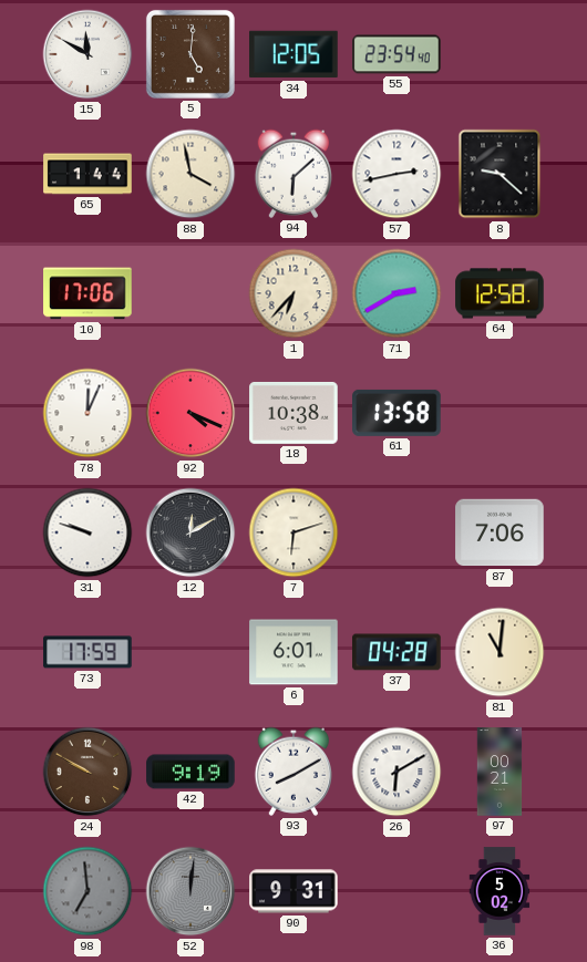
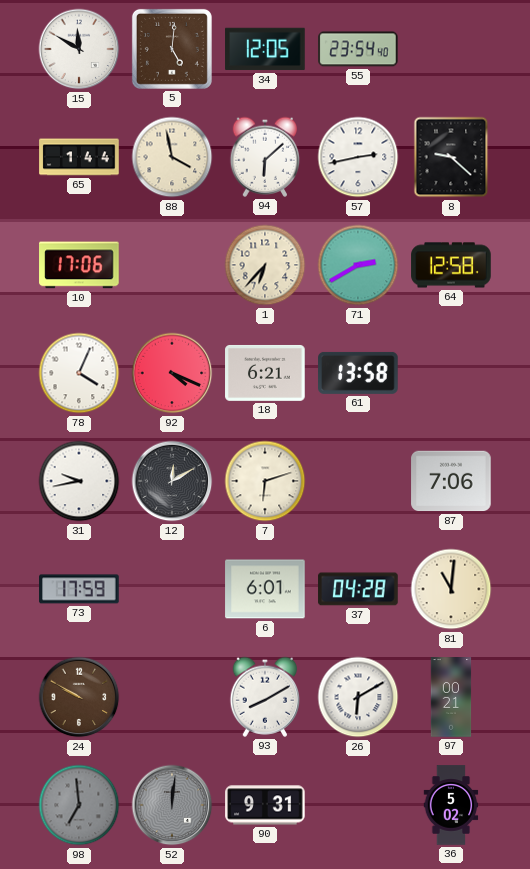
78: 12:04 -> 4:04
18: 10:38 -> 6:21
31: 9:48 -> 9:43
42: 9:19 -> none
